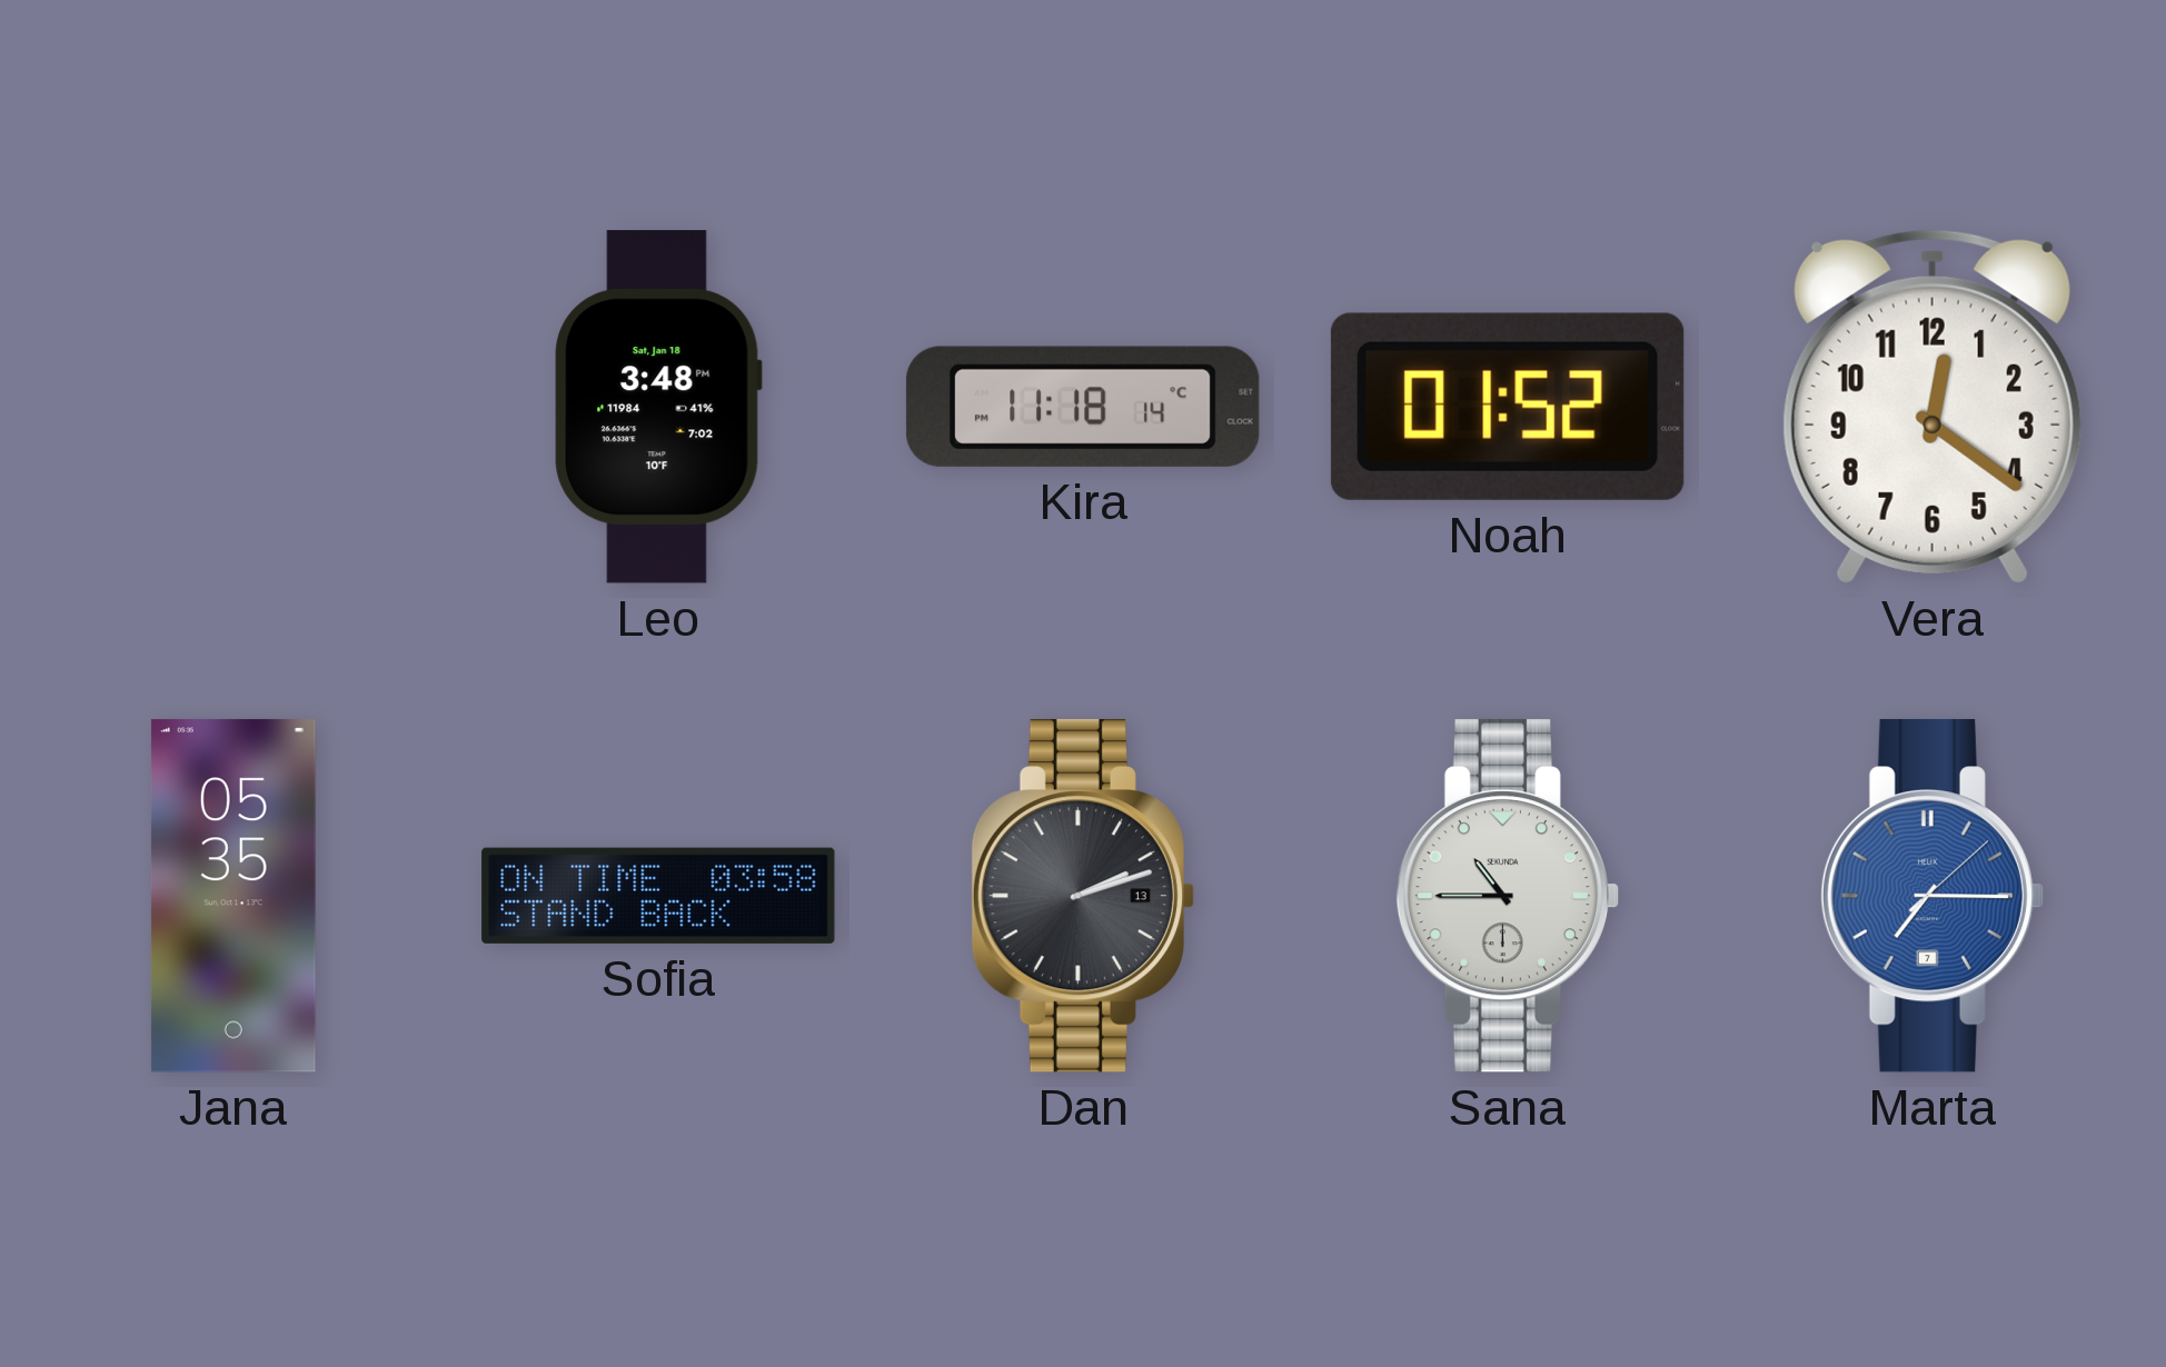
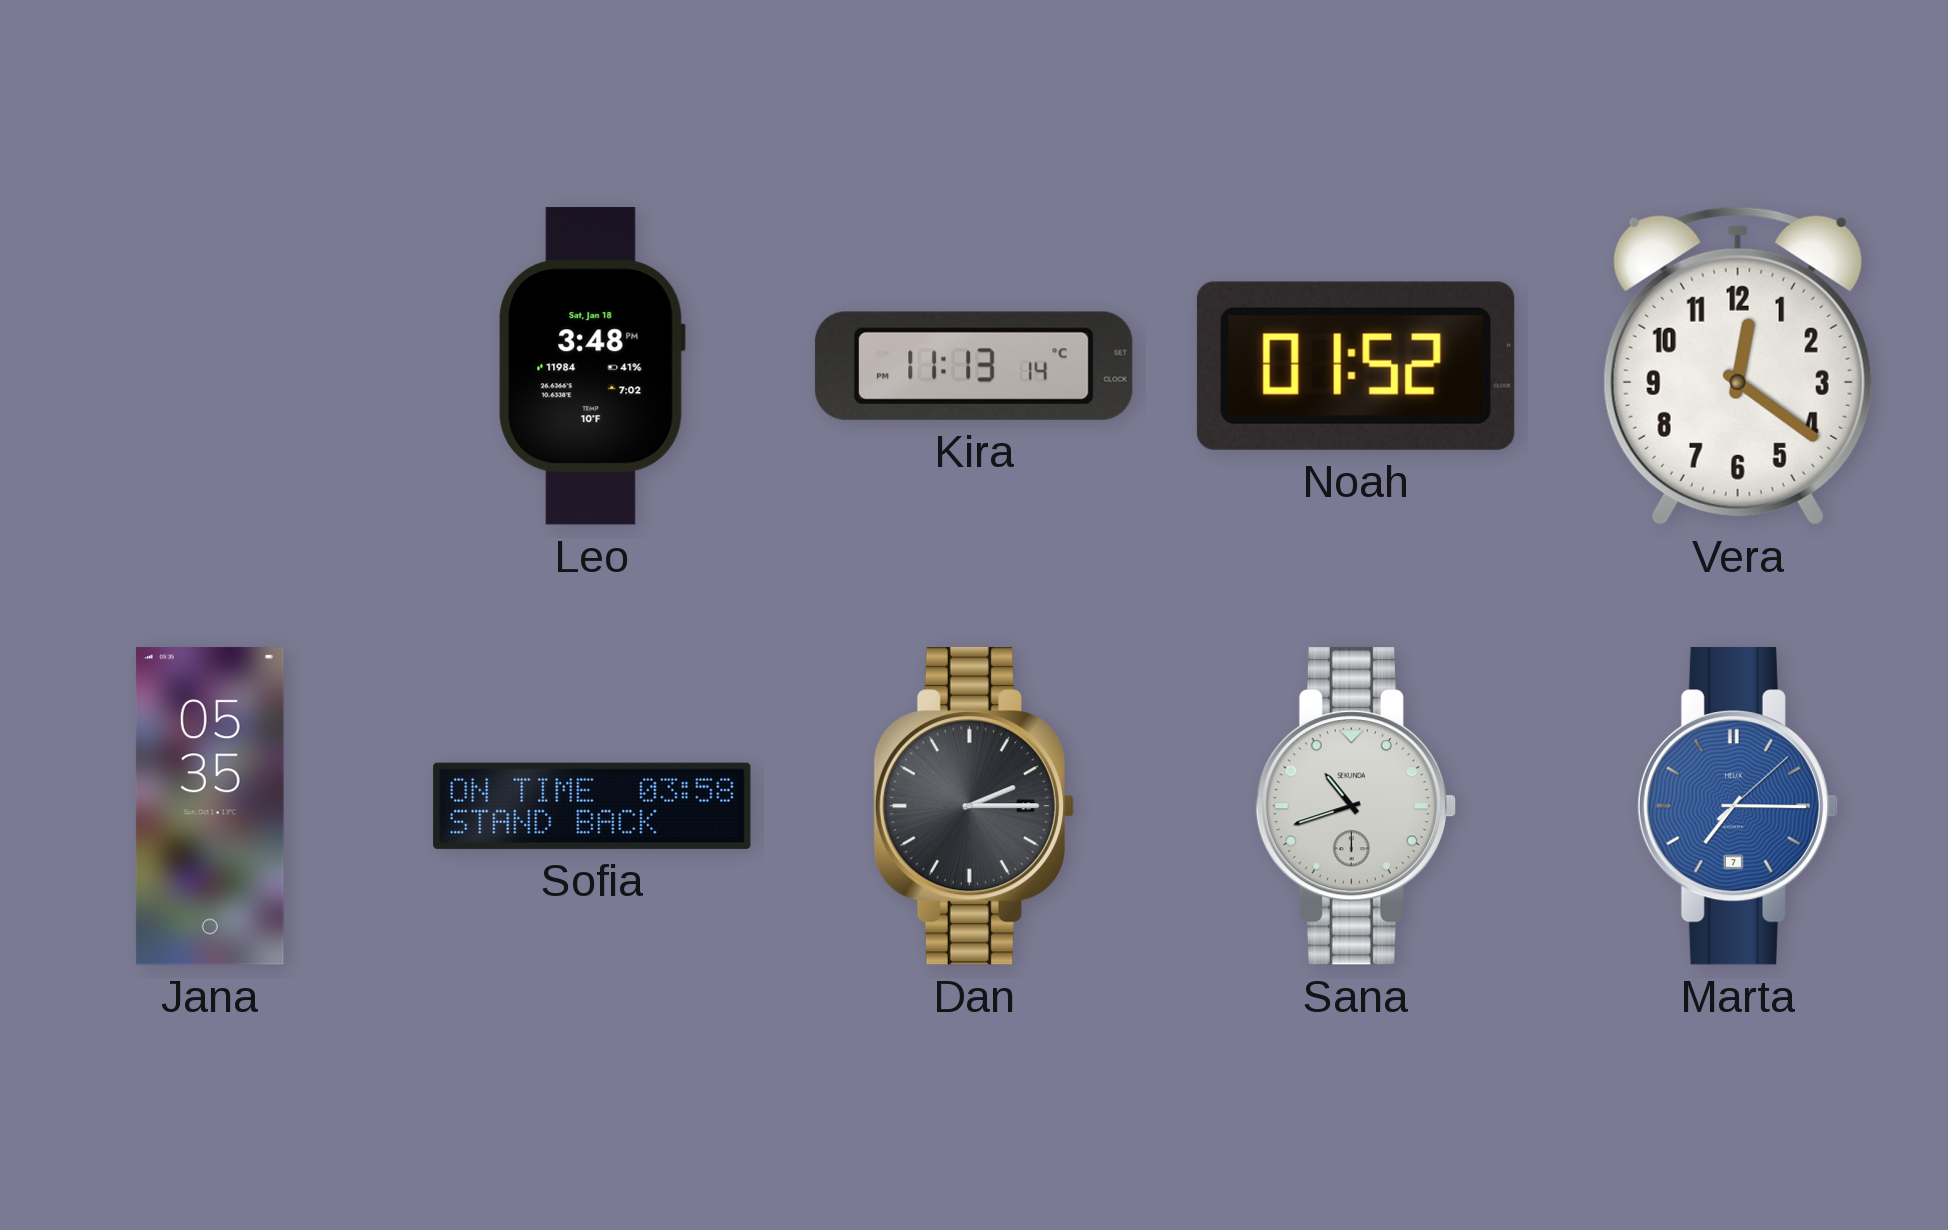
Kira: 11:18 -> 11:13
Dan: 2:12 -> 2:15
Sana: 10:45 -> 10:42
